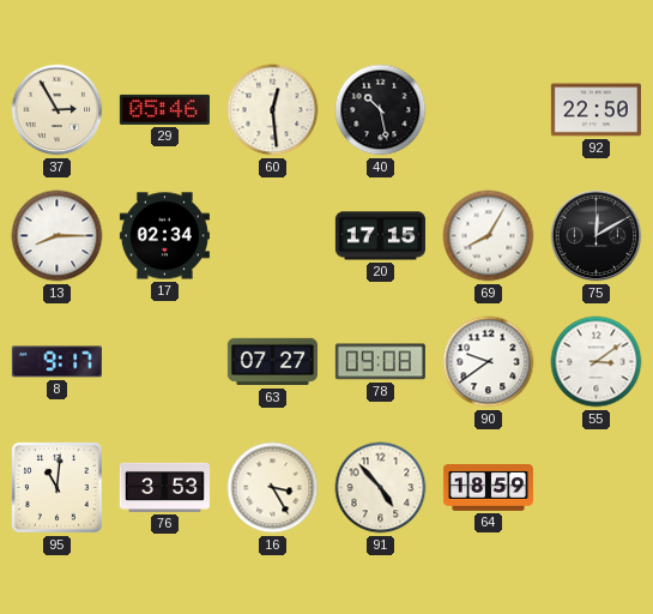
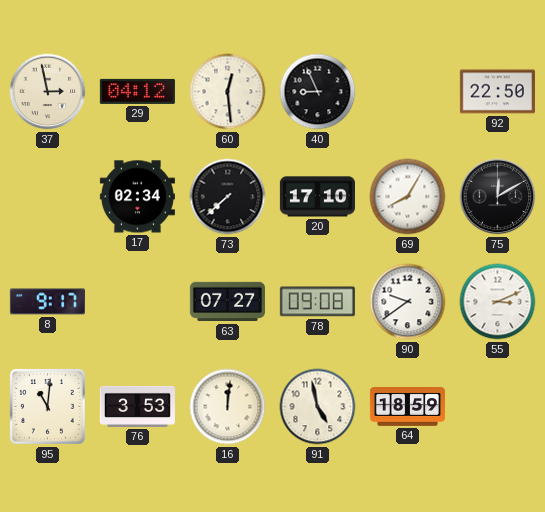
37: 2:55 -> 2:58
29: 05:46 -> 04:12
40: 10:28 -> 8:56
13: 8:15 -> none
73: none -> 7:38
20: 17:15 -> 17:10
55: 3:09 -> 3:11
16: 3:25 -> 12:01
91: 4:53 -> 4:58
